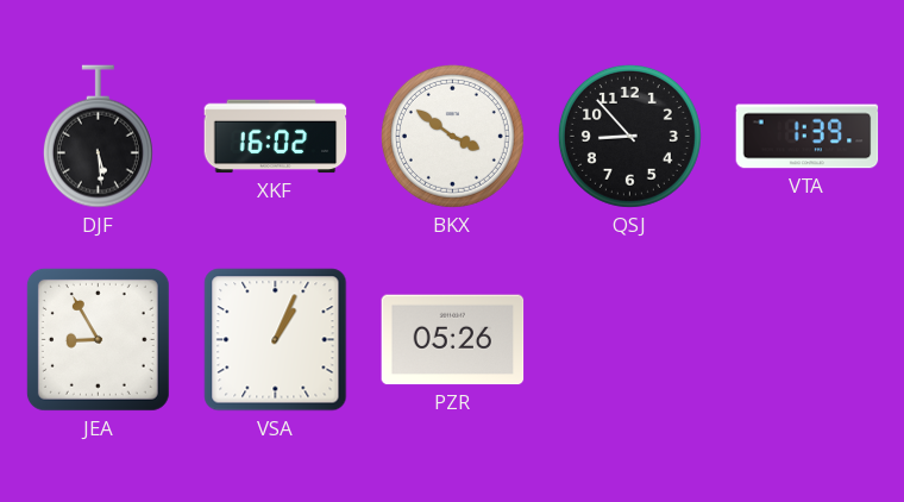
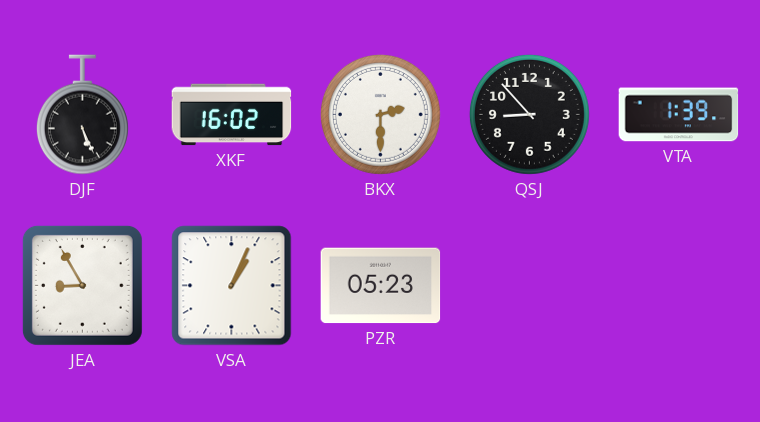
DJF: 5:29 -> 5:26
BKX: 3:51 -> 2:30
PZR: 05:26 -> 05:23
